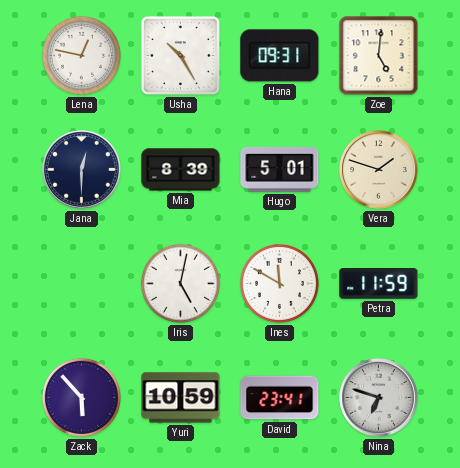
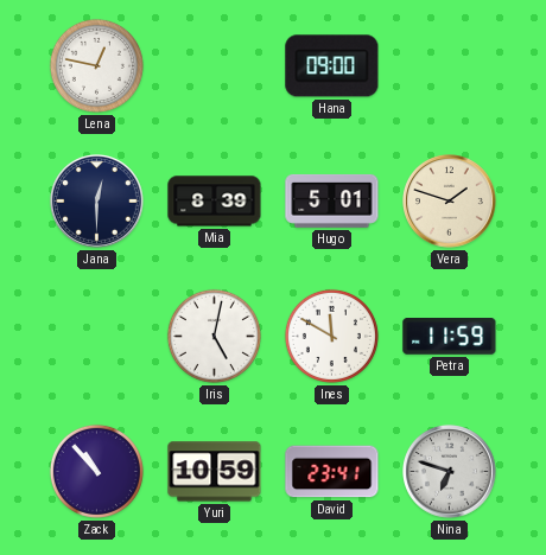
Usha: 10:25 -> none
Hana: 09:31 -> 09:00
Zoe: 5:01 -> none
Zack: 5:53 -> 10:53
